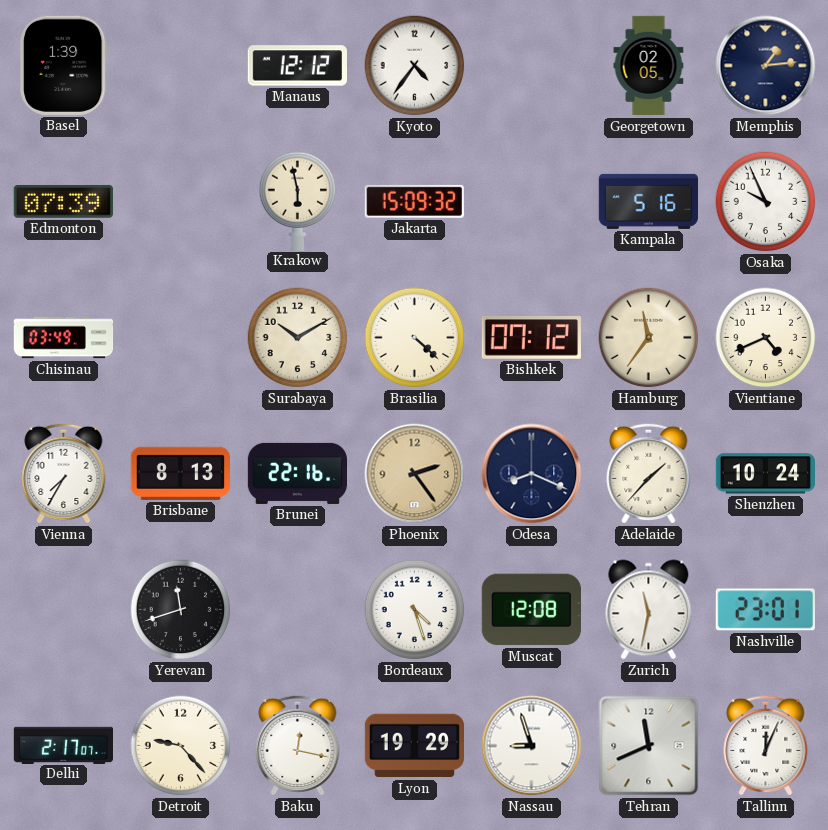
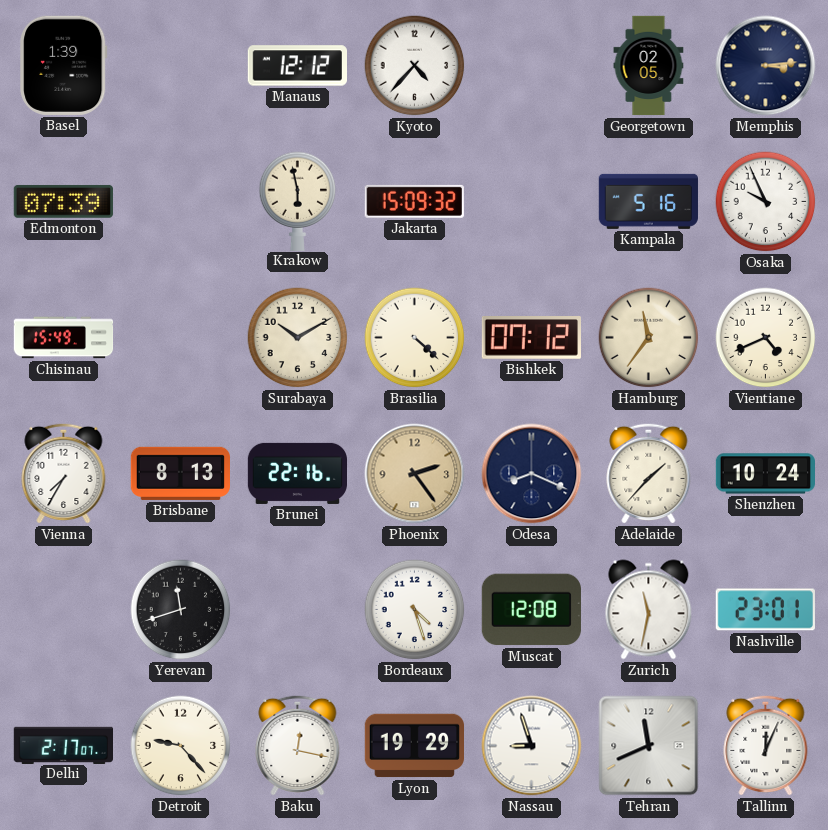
Kyoto: 4:36 -> 4:37
Memphis: 1:14 -> 3:14
Chisinau: 03:49 -> 15:49
